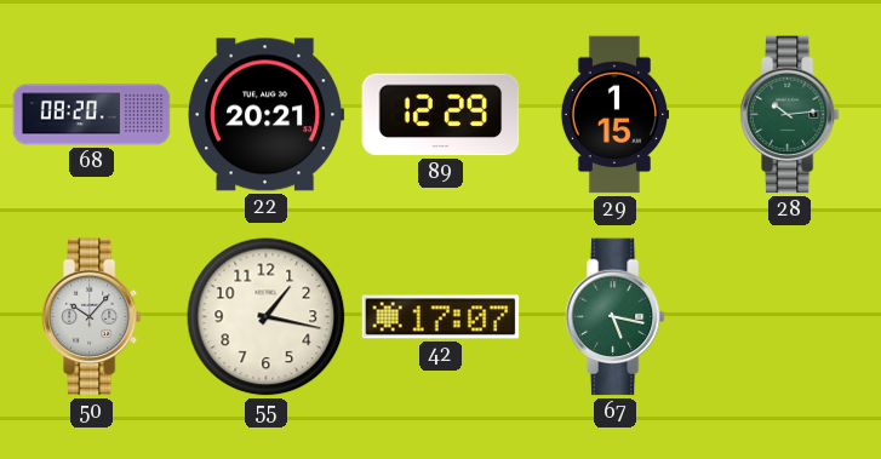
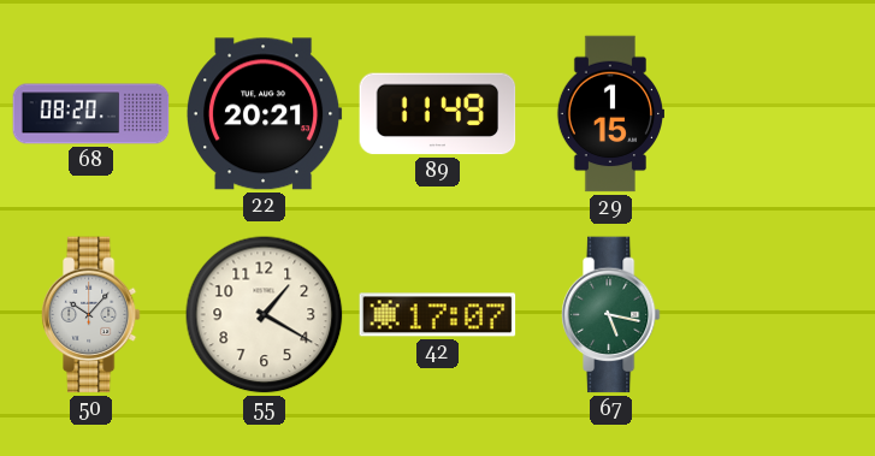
89: 12:29 -> 11:49
28: 10:14 -> none
55: 1:17 -> 1:20
